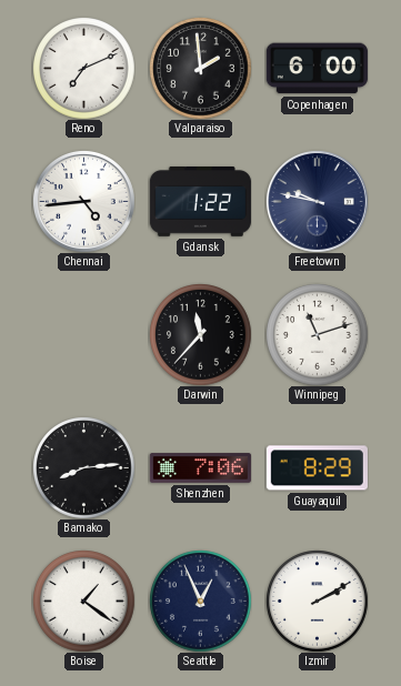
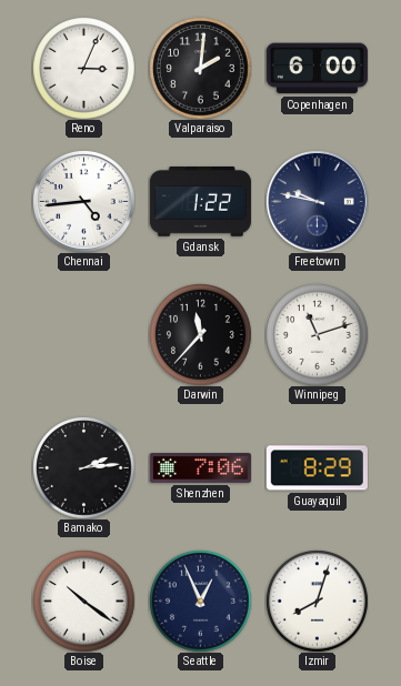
Reno: 7:11 -> 3:04
Valparaiso: 1:59 -> 2:01
Bamako: 8:14 -> 2:14
Boise: 1:21 -> 10:21
Izmir: 2:10 -> 8:03
